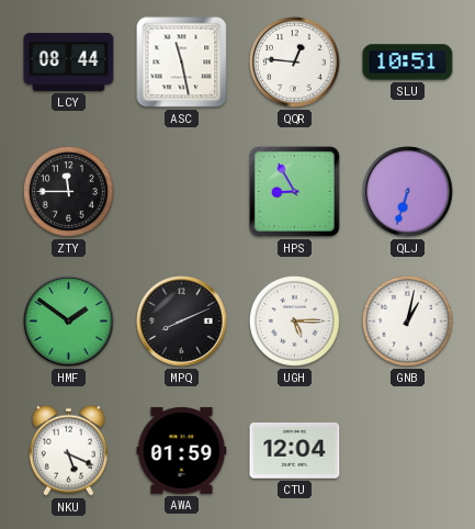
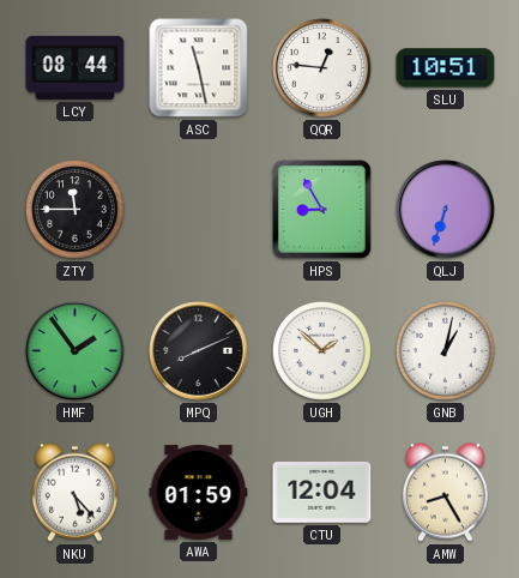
HMF: 1:51 -> 1:54
UGH: 5:15 -> 1:52
NKU: 5:19 -> 5:23
AMW: none -> 8:25
